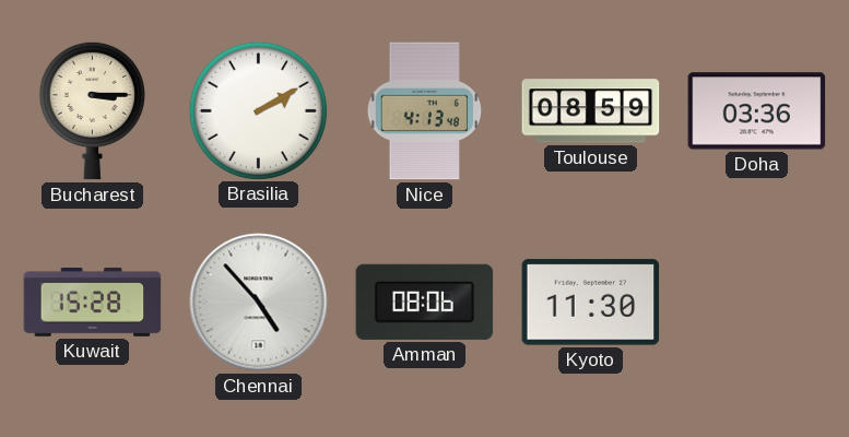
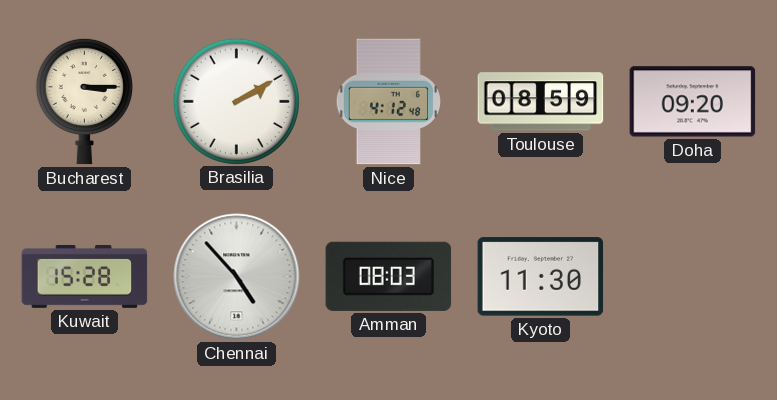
Nice: 4:13 -> 4:12
Doha: 03:36 -> 09:20
Amman: 08:06 -> 08:03
